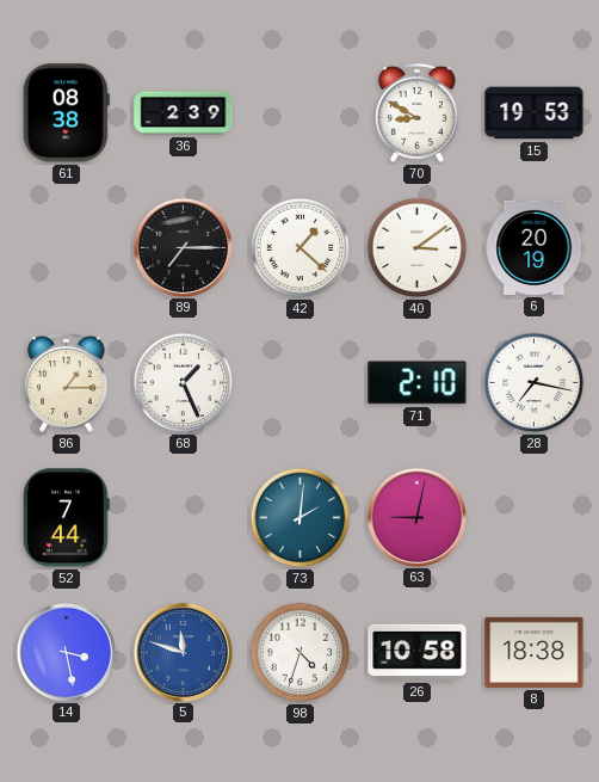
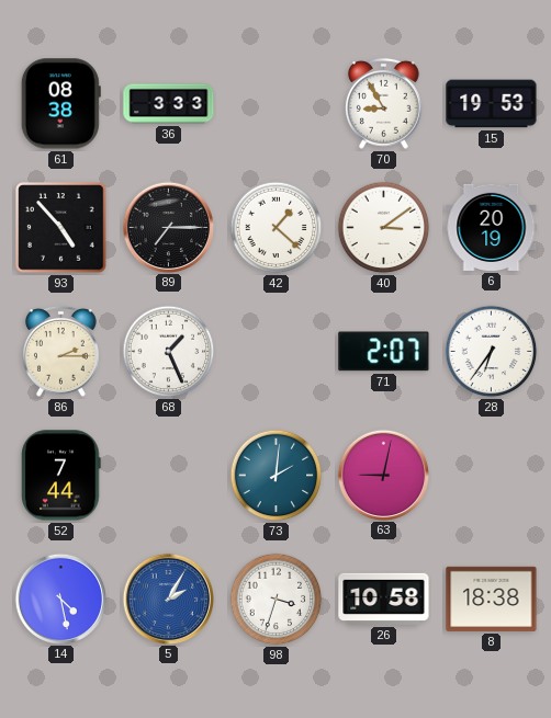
36: 2:39 -> 3:33
70: 8:50 -> 8:55
93: none -> 4:53
86: 1:15 -> 2:15
71: 2:10 -> 2:07
28: 7:17 -> 6:36
14: 3:28 -> 4:28
5: 11:48 -> 2:05
98: 4:33 -> 3:33
